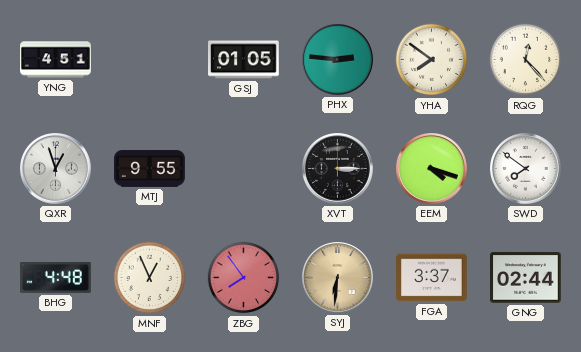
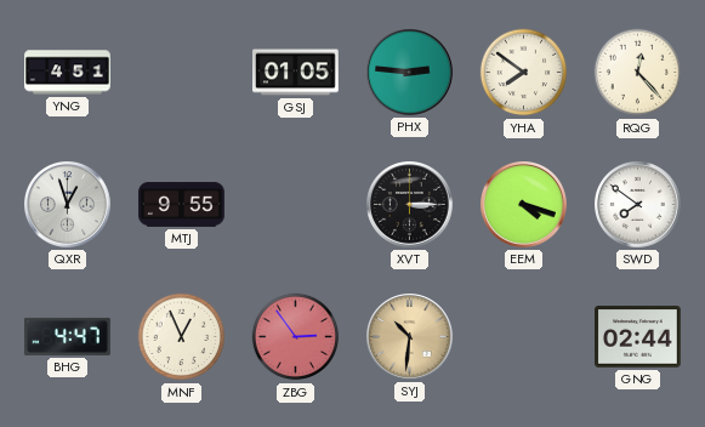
BHG: 4:48 -> 4:47
ZBG: 7:54 -> 2:54
SYJ: 6:31 -> 10:31
FGA: 3:37 -> none
